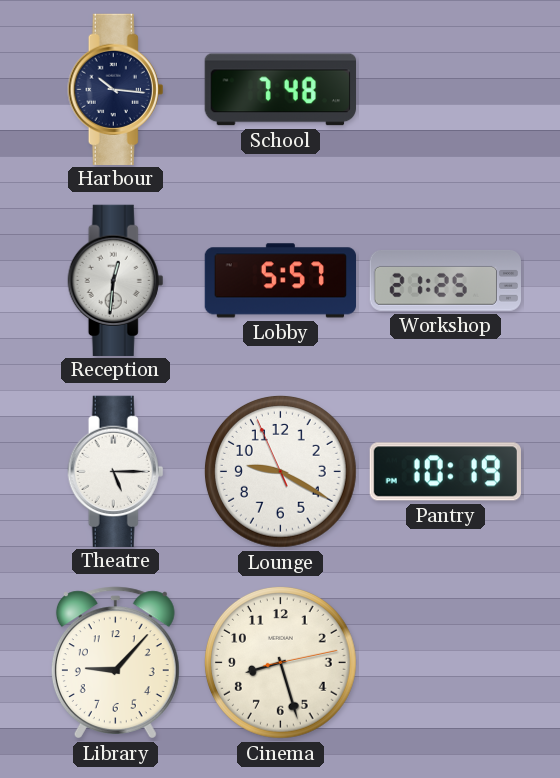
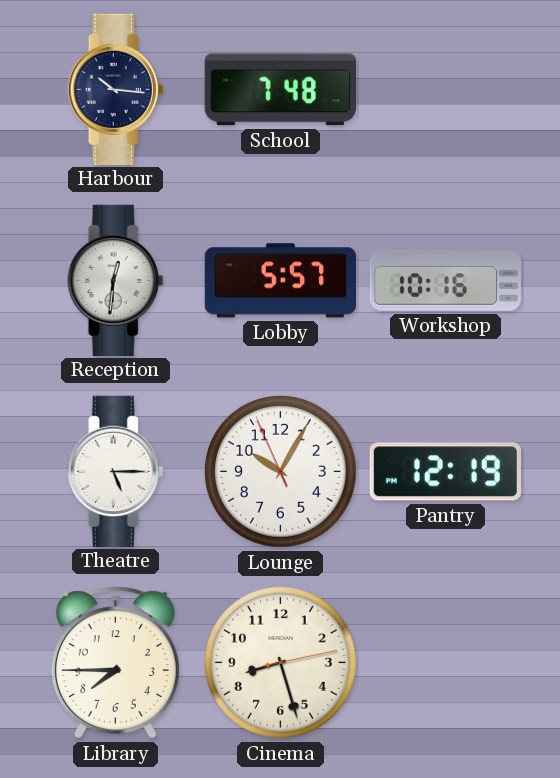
Workshop: 21:25 -> 10:16
Lounge: 9:19 -> 10:04
Pantry: 10:19 -> 12:19
Library: 9:07 -> 7:45
